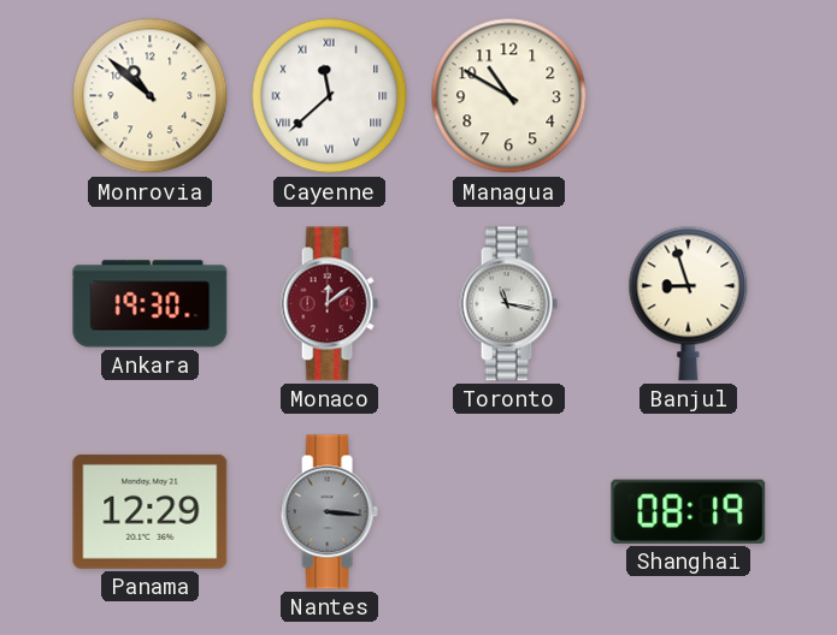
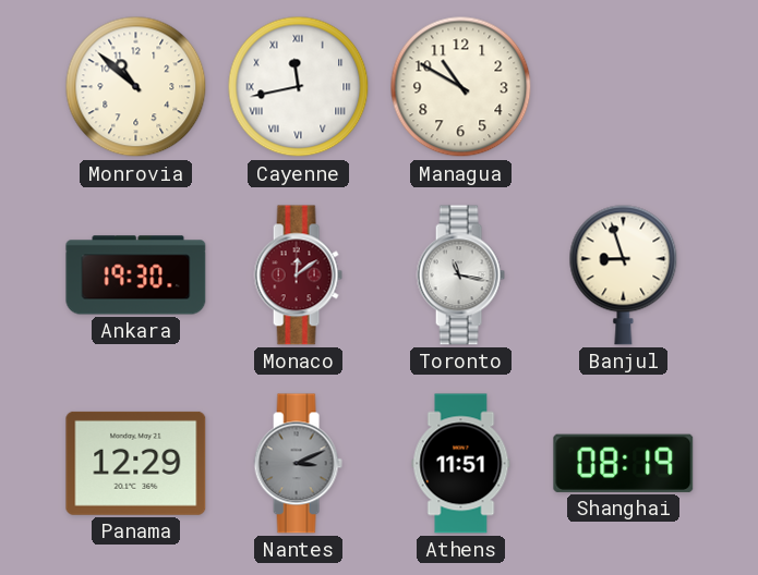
Cayenne: 11:38 -> 11:43
Nantes: 3:16 -> 3:11
Athens: none -> 11:51
